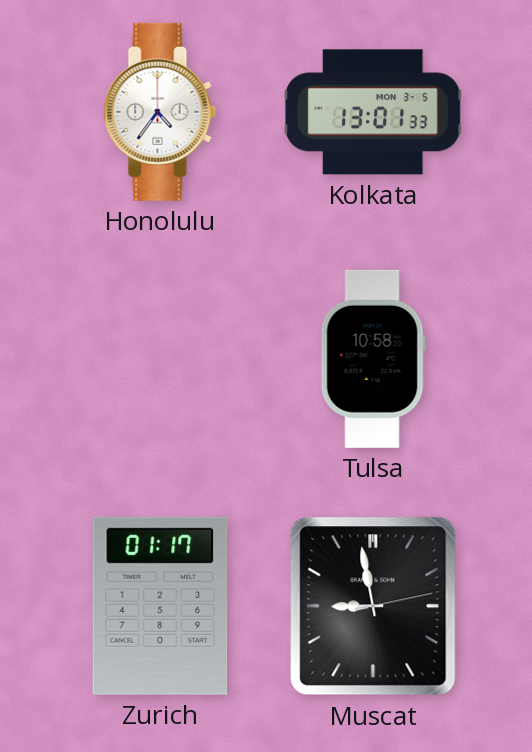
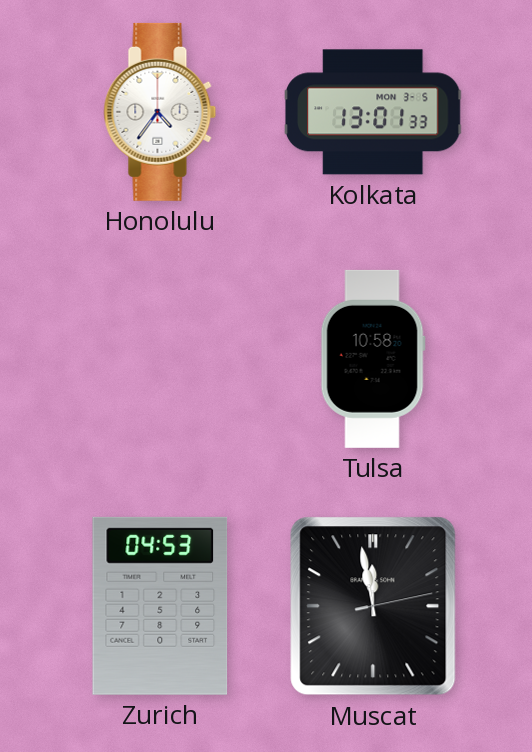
Zurich: 01:17 -> 04:53
Muscat: 8:58 -> 11:58
